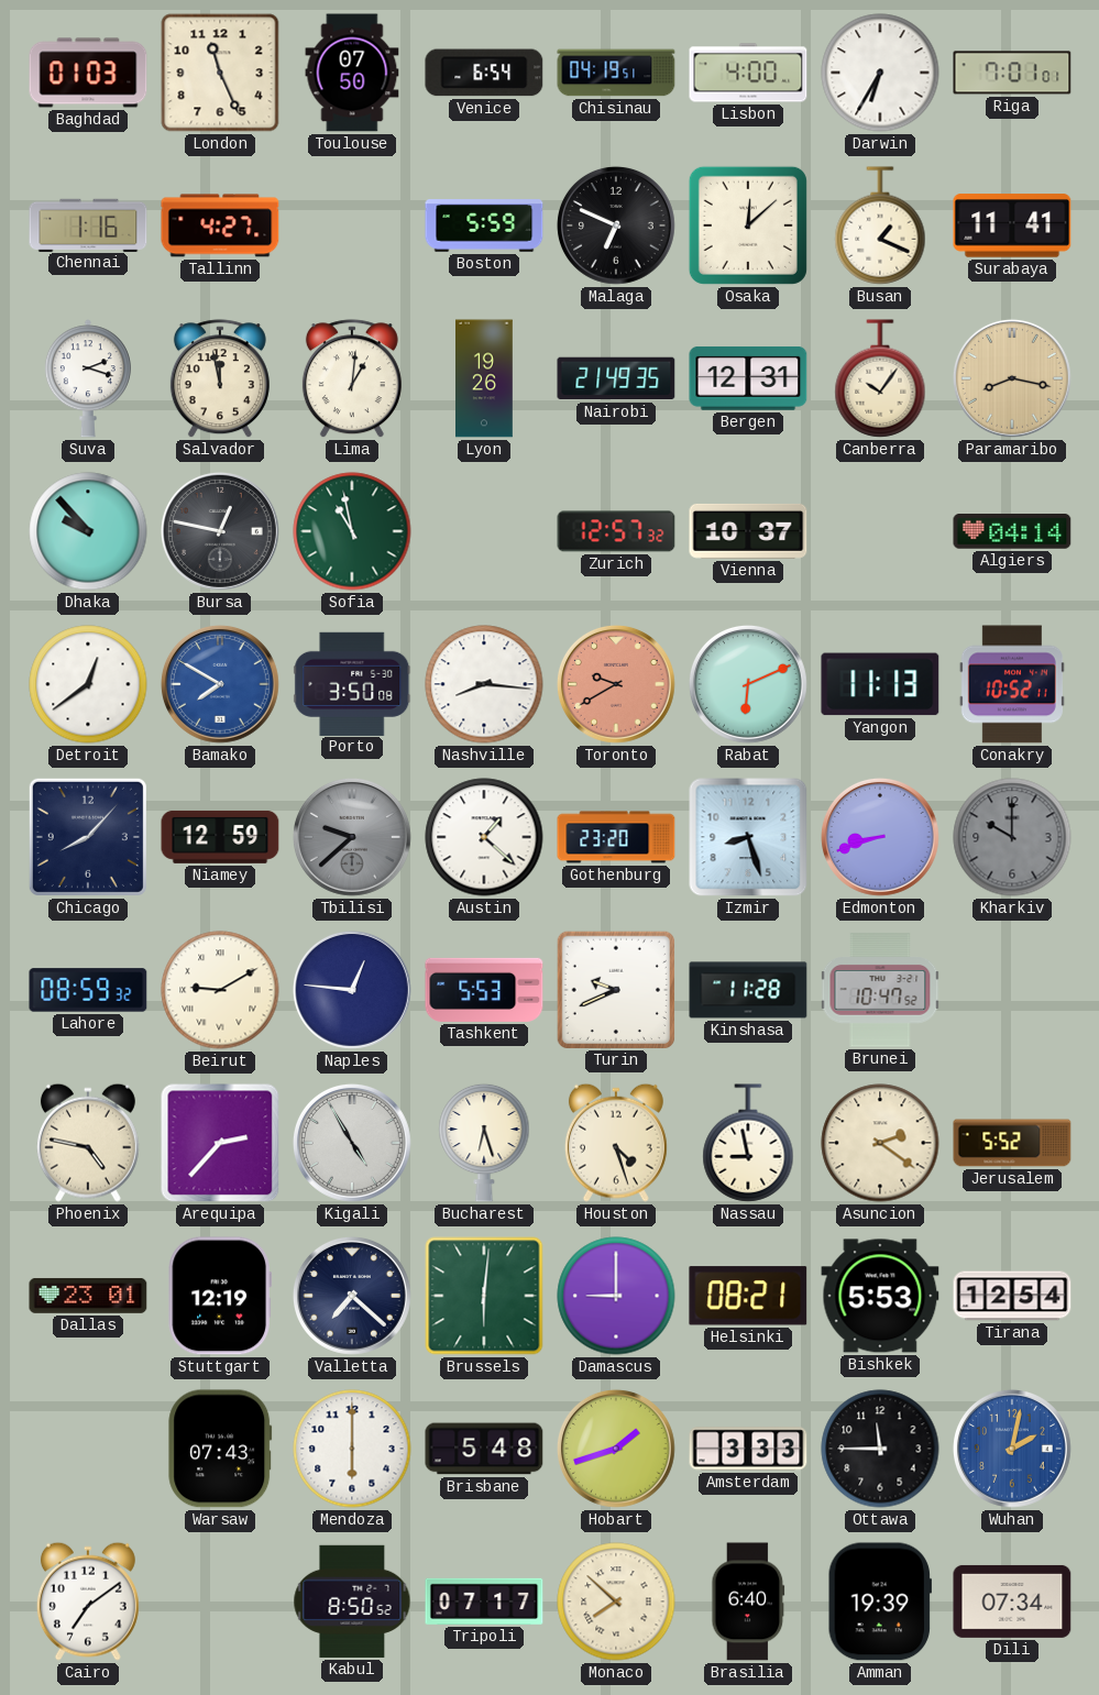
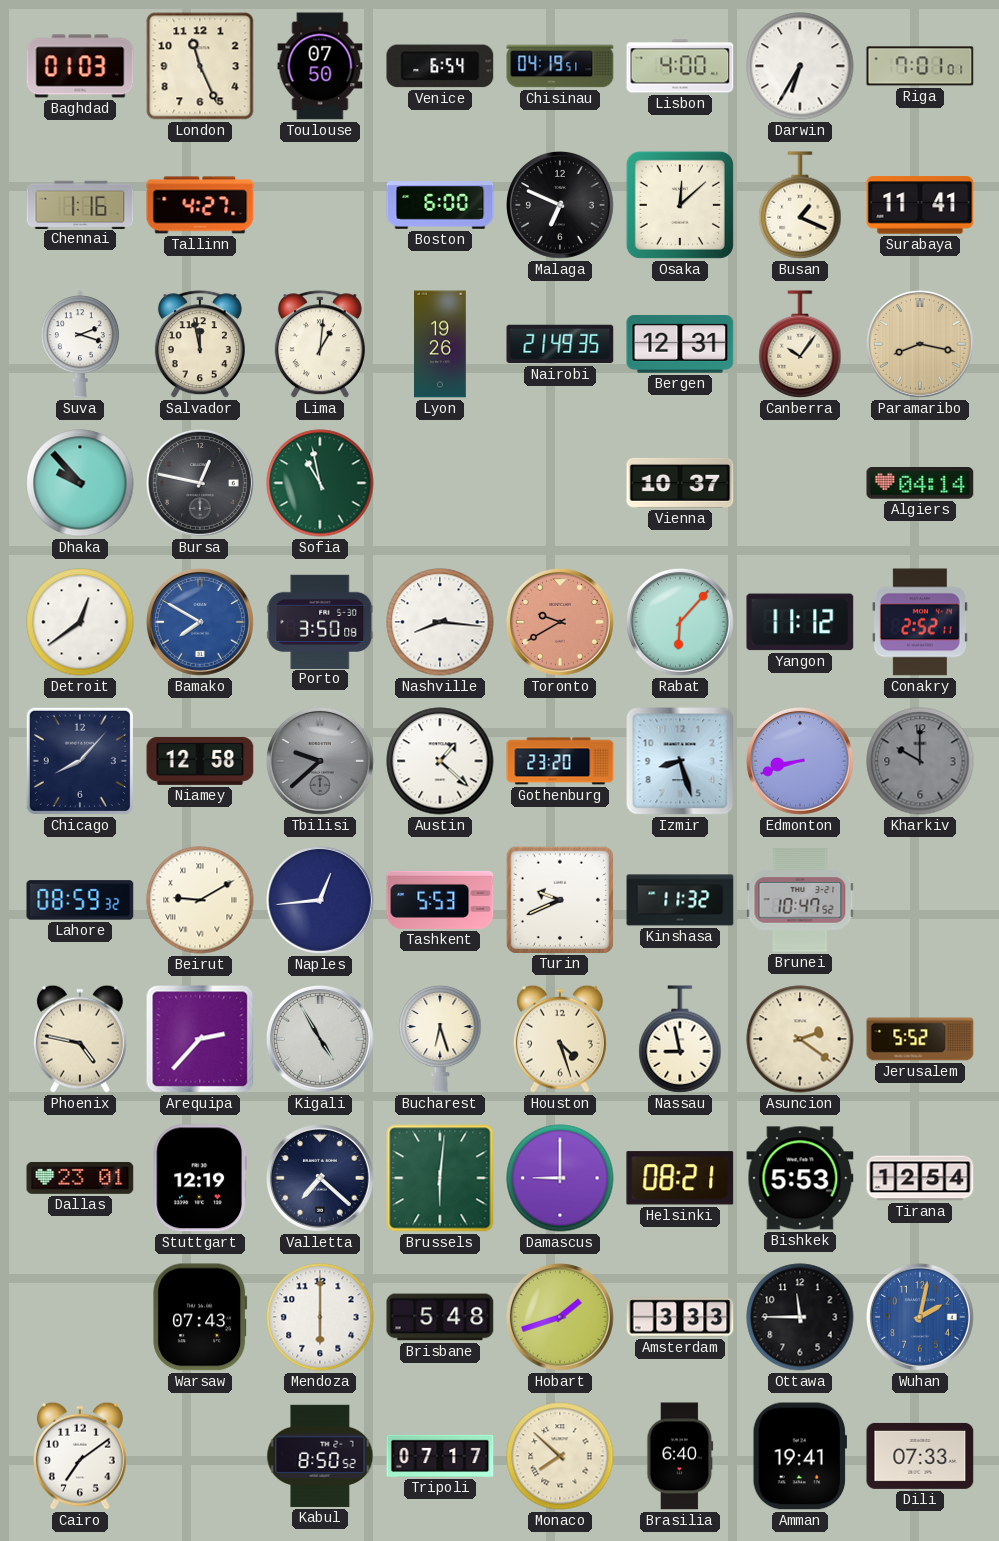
Boston: 5:59 -> 6:00
Zurich: 12:57 -> none
Rabat: 6:11 -> 6:07
Yangon: 11:13 -> 11:12
Conakry: 10:52 -> 2:52
Niamey: 12:59 -> 12:58
Naples: 12:46 -> 12:44
Kinshasa: 11:28 -> 11:32
Amman: 19:39 -> 19:41
Dili: 07:34 -> 07:33
